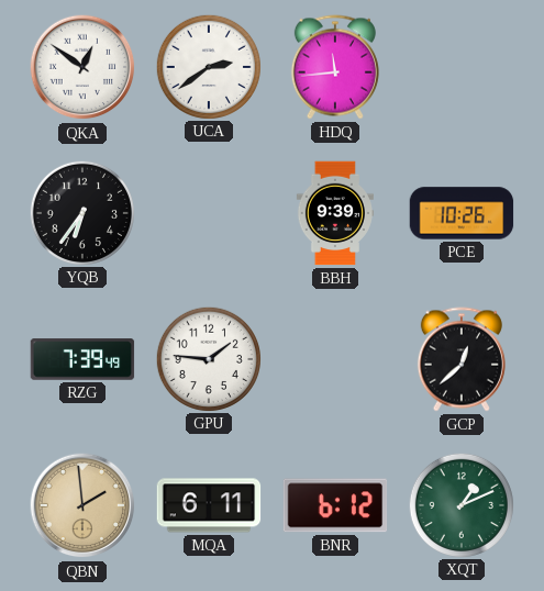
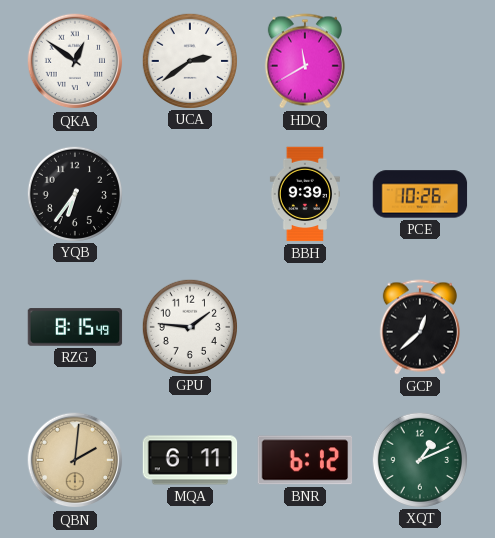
HDQ: 11:44 -> 11:40
RZG: 7:39 -> 8:15
QBN: 1:59 -> 2:01
